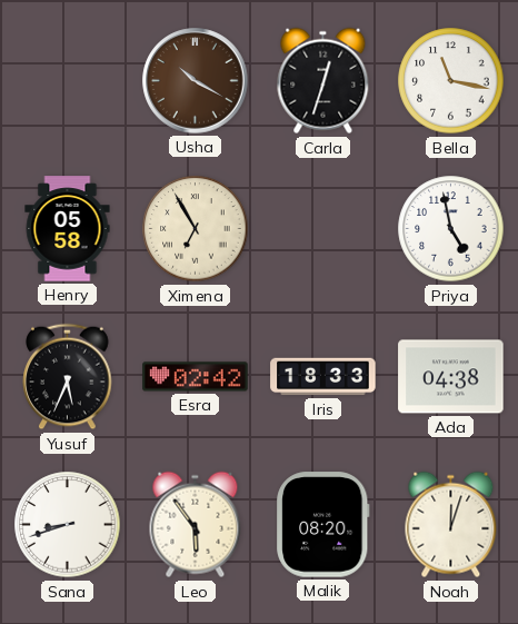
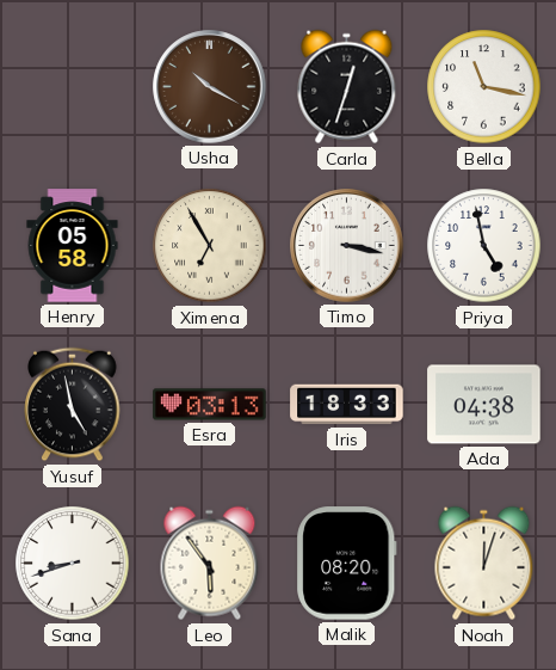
Timo: none -> 3:17
Yusuf: 5:34 -> 4:58
Esra: 02:42 -> 03:13
